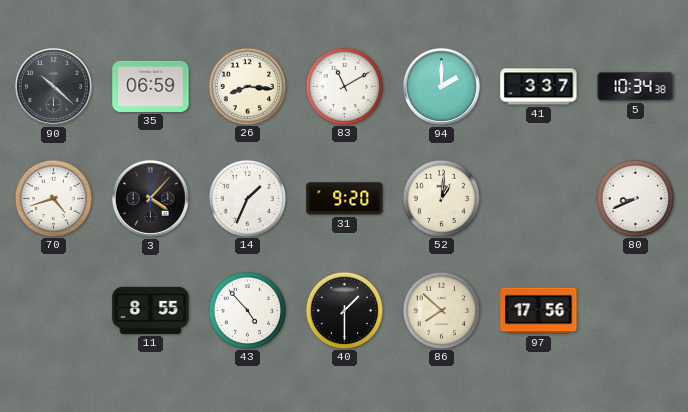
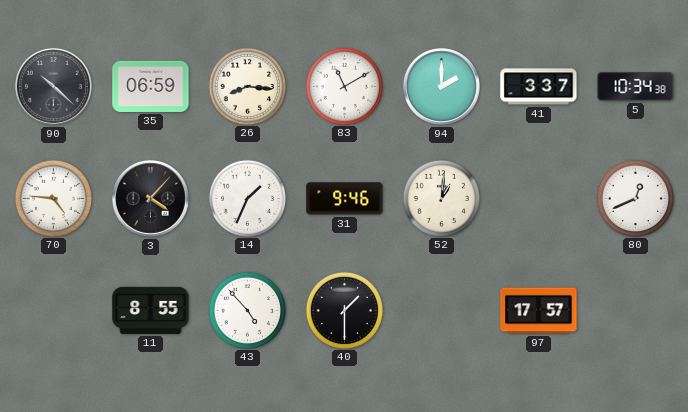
70: 4:42 -> 4:46
31: 9:20 -> 9:46
80: 8:41 -> 12:41
86: 7:52 -> none
97: 17:56 -> 17:57
